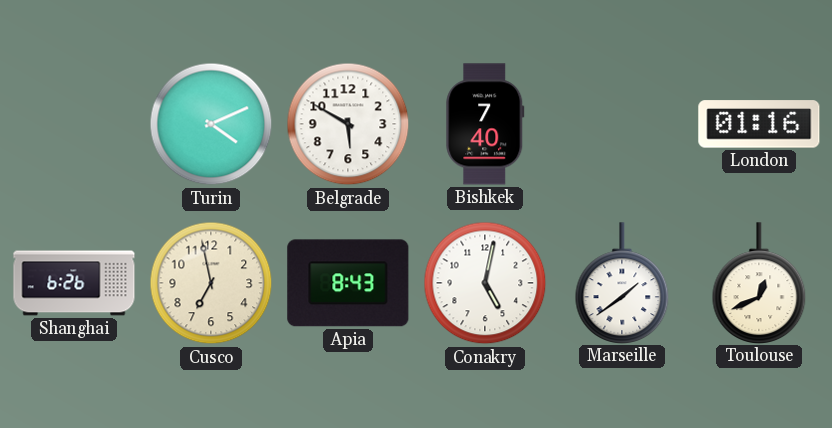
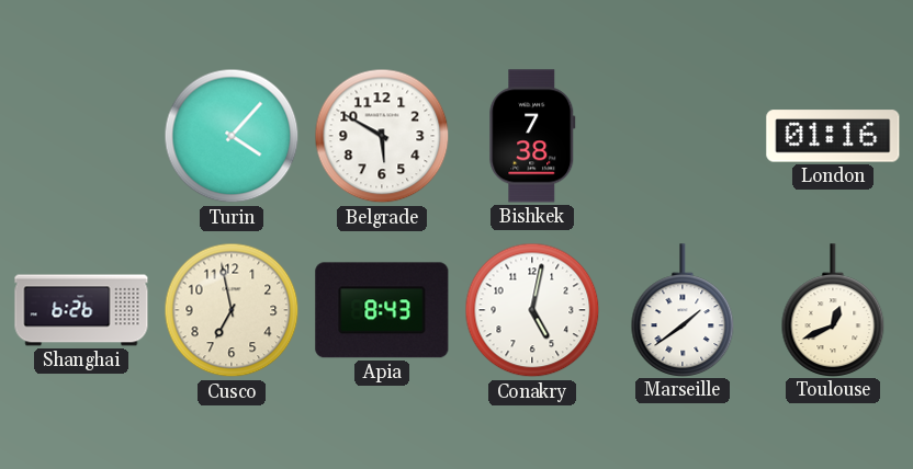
Turin: 4:11 -> 4:07
Bishkek: 7:40 -> 7:38
